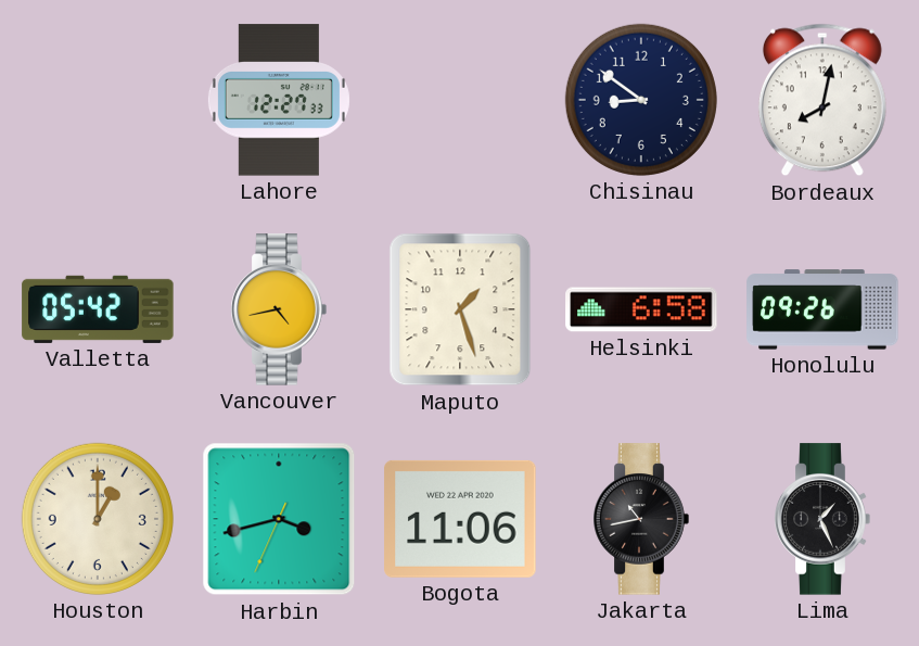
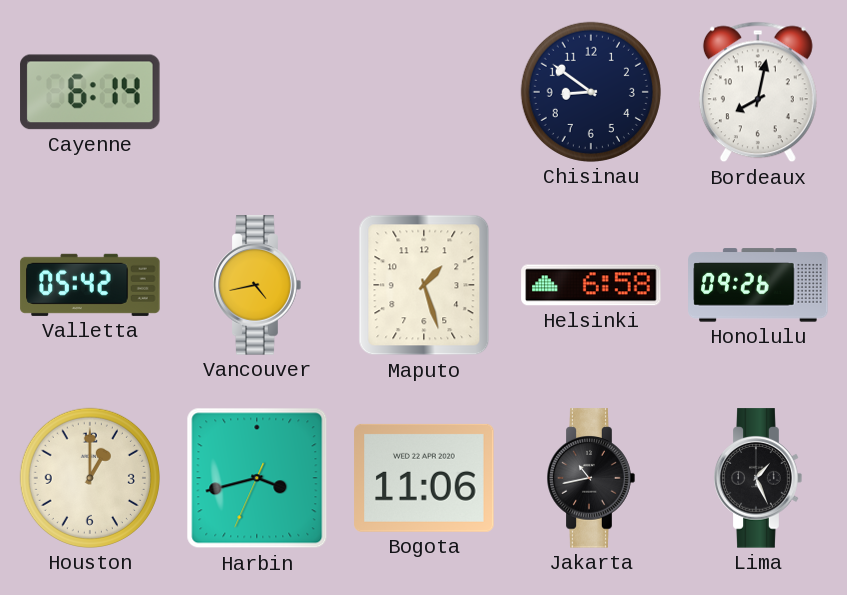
Cayenne: none -> 6:14
Lahore: 12:27 -> none
